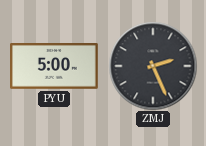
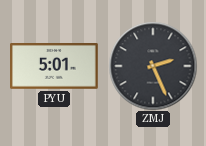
PYU: 5:00 -> 5:01
